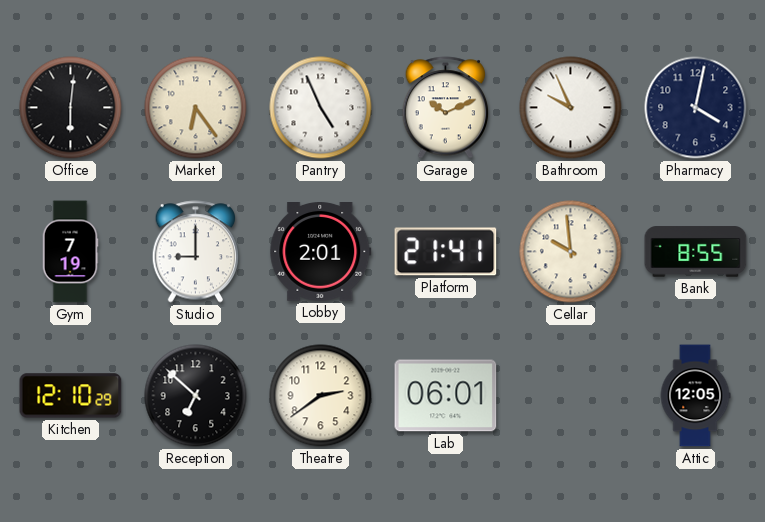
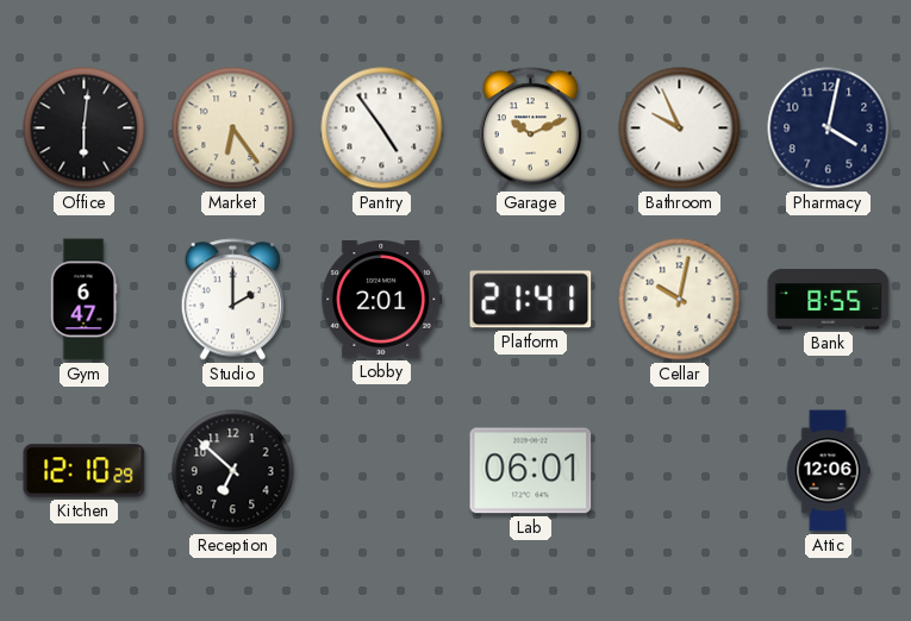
Pantry: 4:56 -> 4:54
Gym: 7:19 -> 6:47
Studio: 9:00 -> 2:00
Cellar: 9:59 -> 10:02
Theatre: 2:39 -> none
Attic: 12:05 -> 12:06
